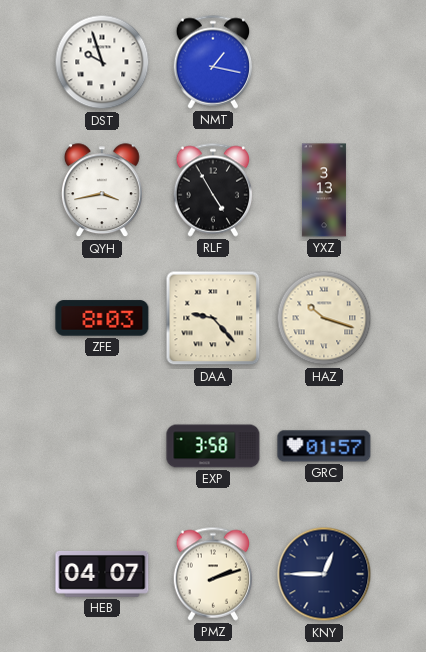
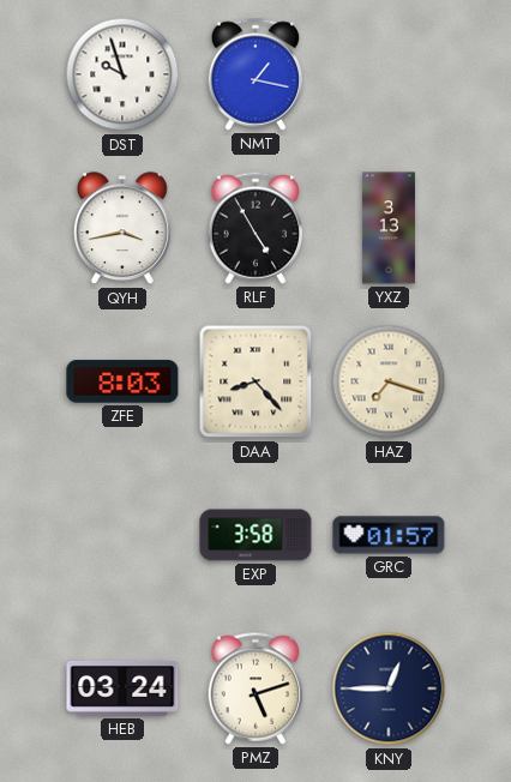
DAA: 9:23 -> 8:23
HAZ: 10:18 -> 7:18
HEB: 04:07 -> 03:24
PMZ: 2:12 -> 5:12
